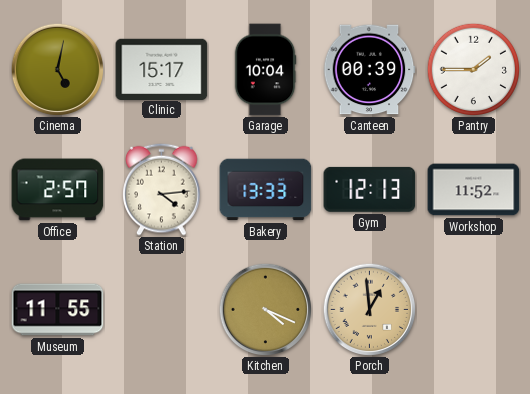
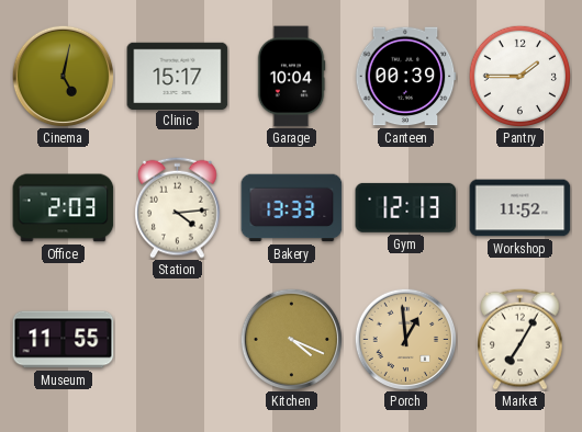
Office: 2:57 -> 2:03
Market: none -> 7:05
